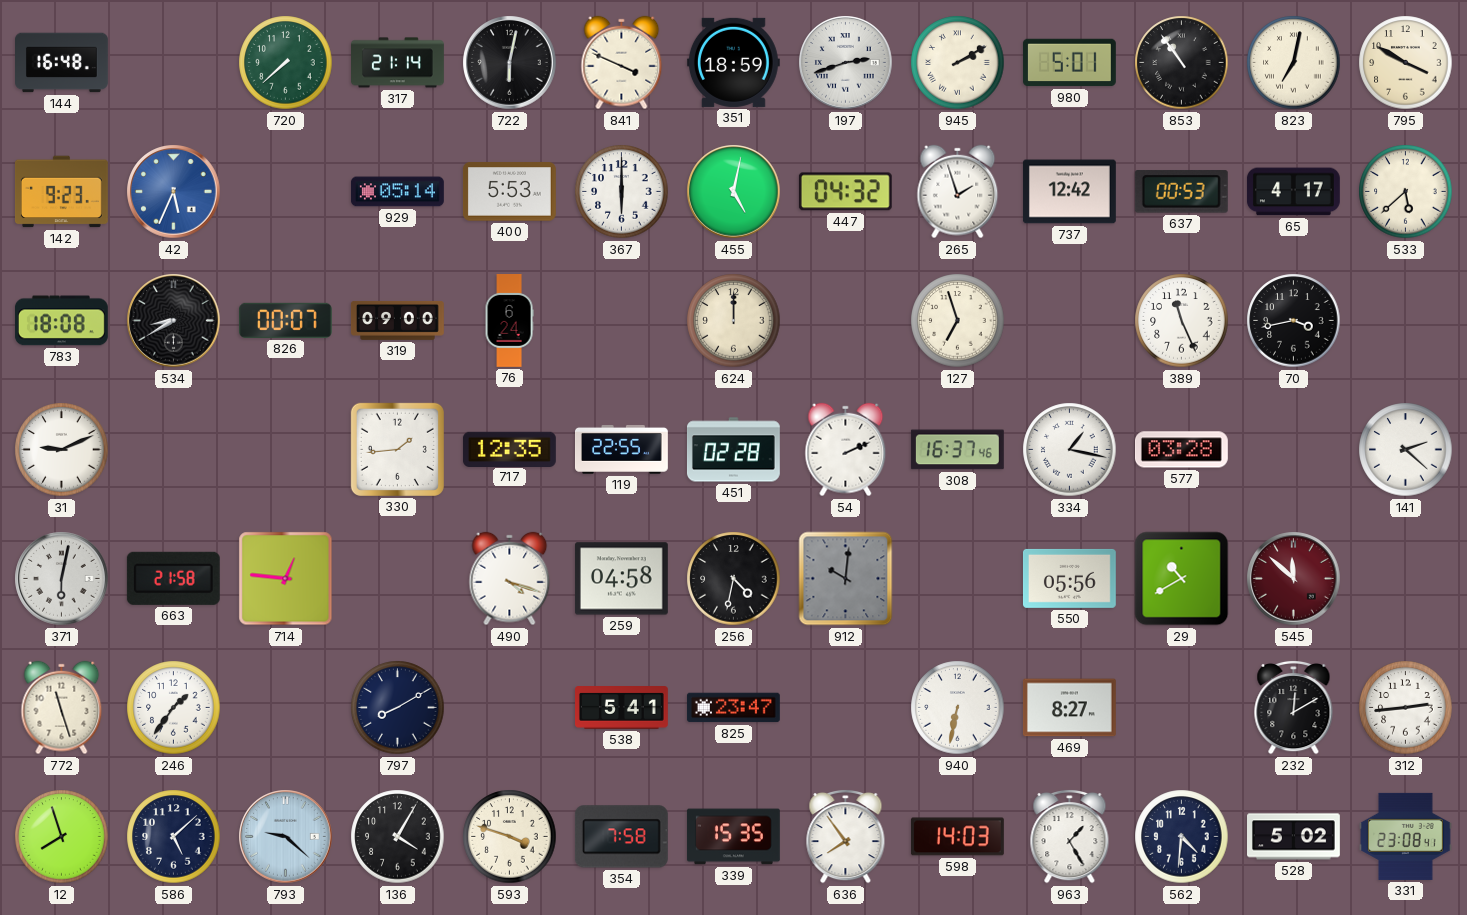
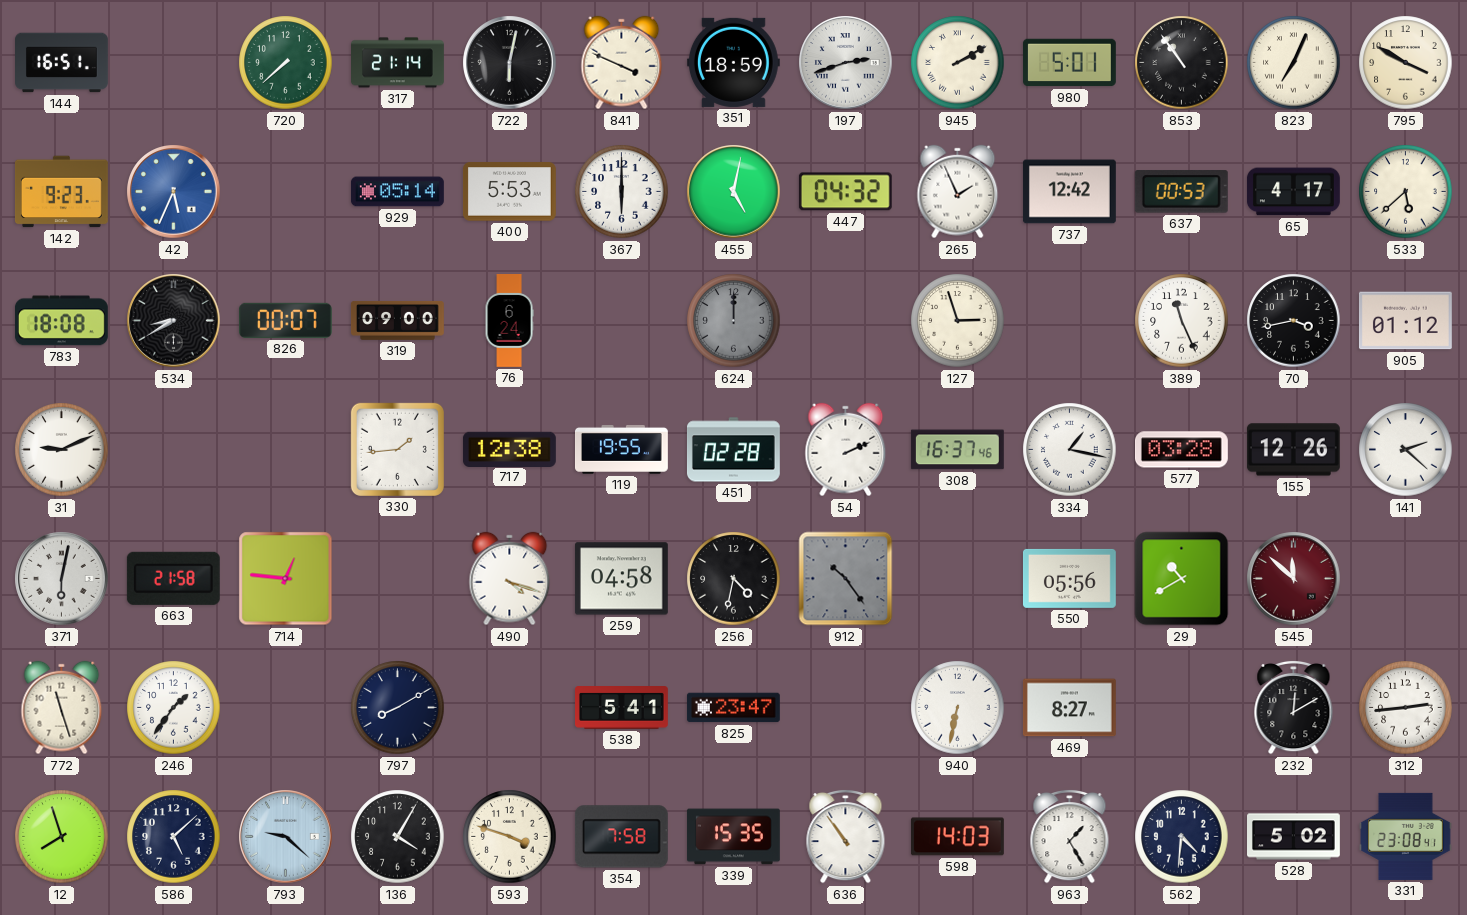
144: 16:48 -> 16:51
823: 7:02 -> 7:04
265: 1:57 -> 1:56
624 dial: cream -> grey
127: 6:57 -> 2:57
905: none -> 01:12
717: 12:35 -> 12:38
119: 22:55 -> 19:55
155: none -> 12:26
912: 10:01 -> 10:24
636: 7:54 -> 10:54
